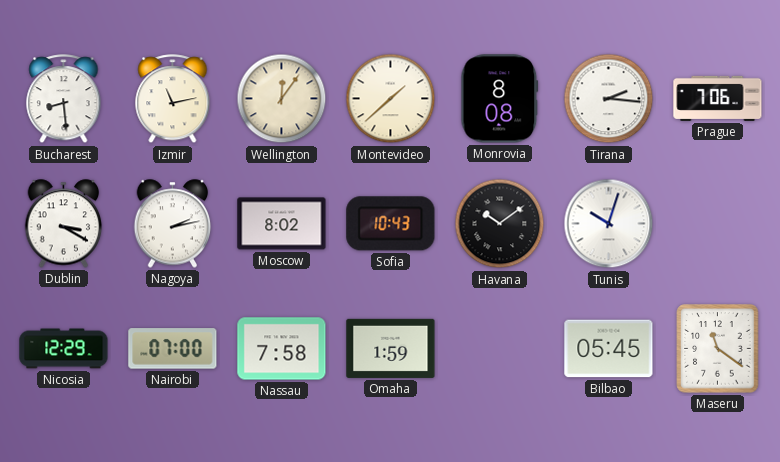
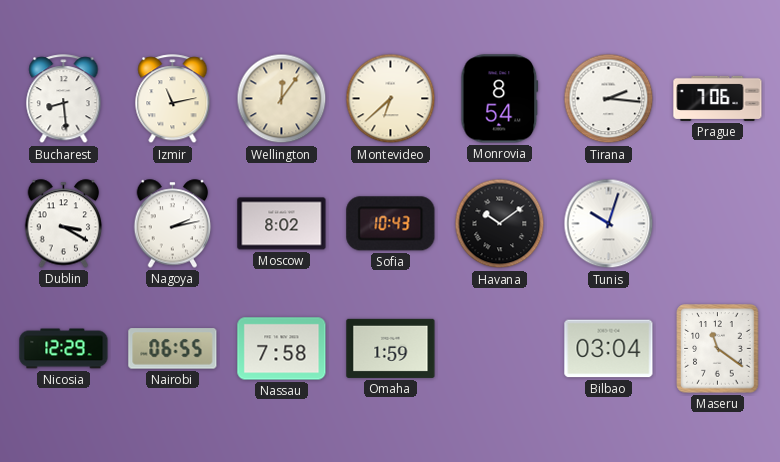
Montevideo: 1:38 -> 6:38
Monrovia: 8:08 -> 8:54
Nairobi: 07:00 -> 06:55
Bilbao: 05:45 -> 03:04
